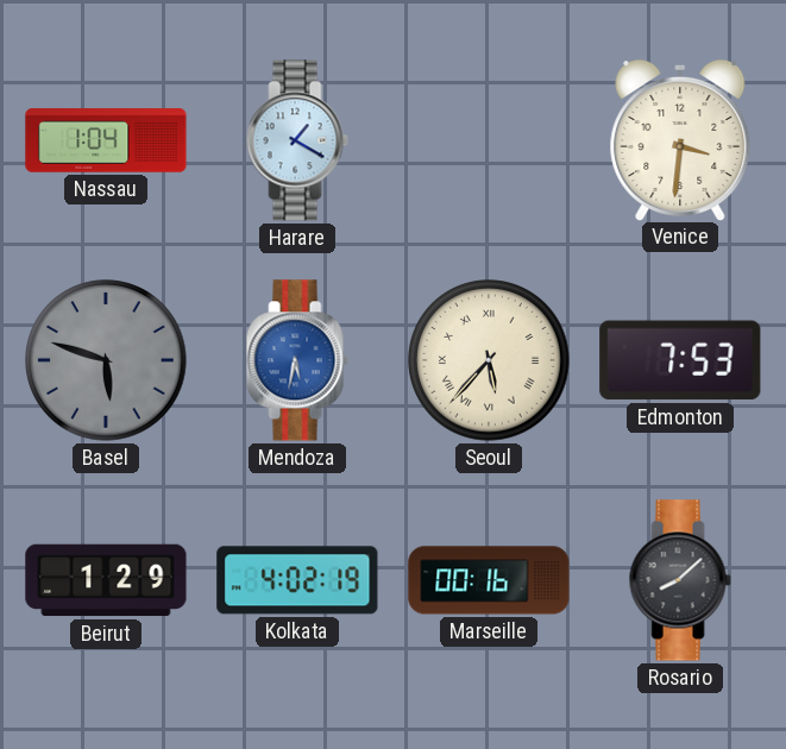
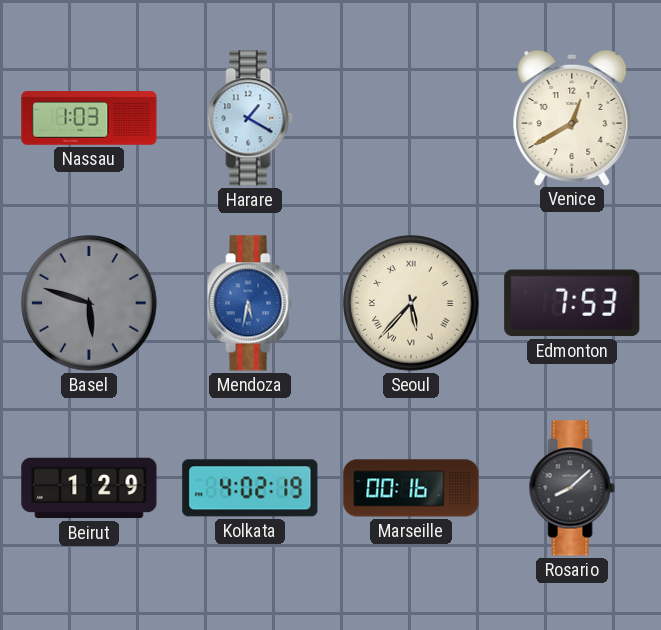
Nassau: 1:04 -> 1:03
Venice: 3:31 -> 12:40
